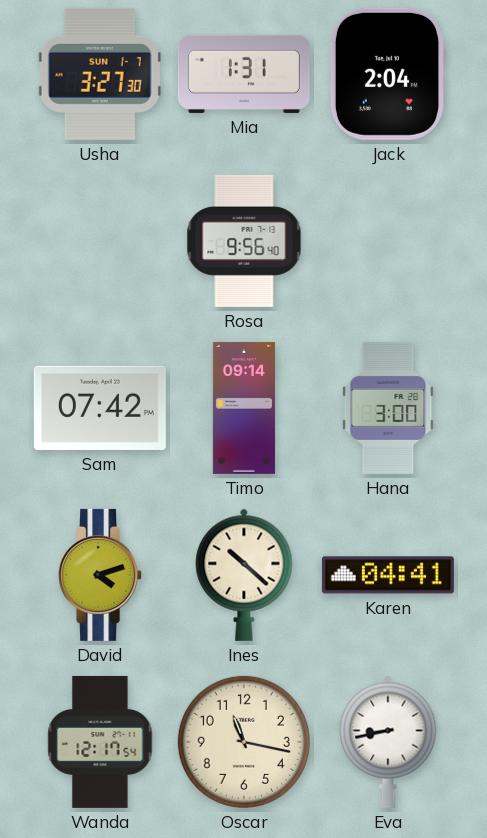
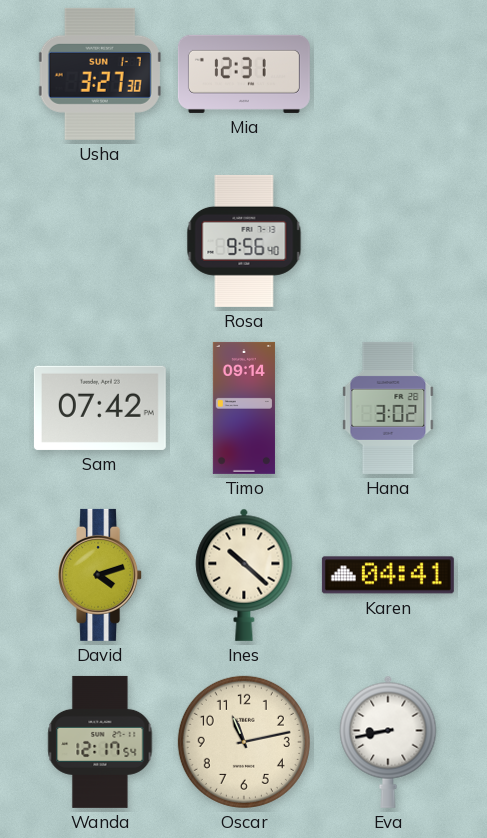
Mia: 1:31 -> 12:31
Jack: 2:04 -> none
Hana: 3:00 -> 3:02
Oscar: 11:17 -> 11:13
